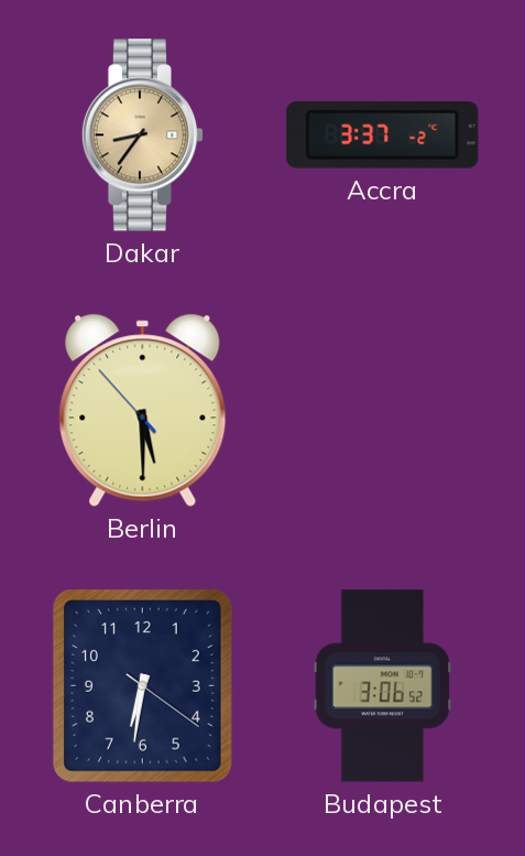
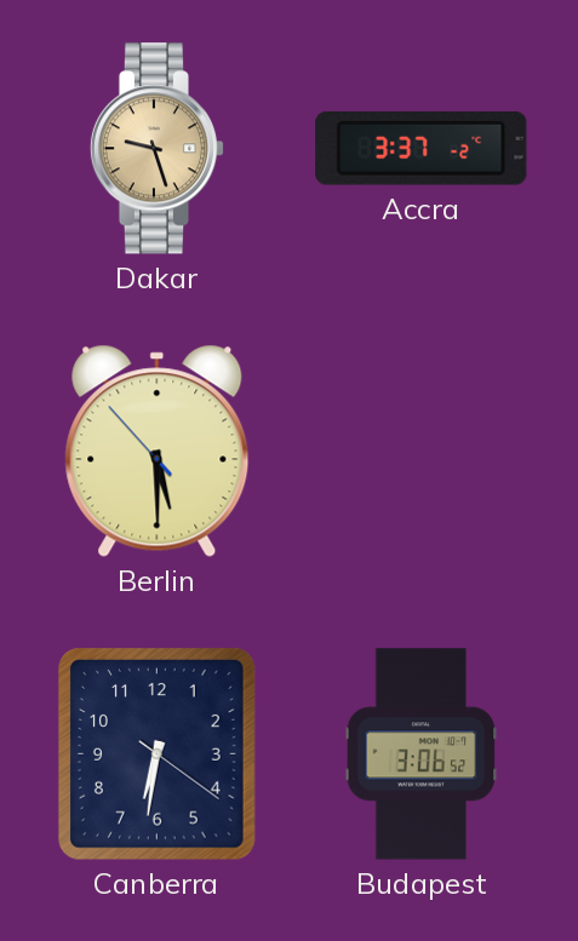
Dakar: 8:36 -> 9:27
